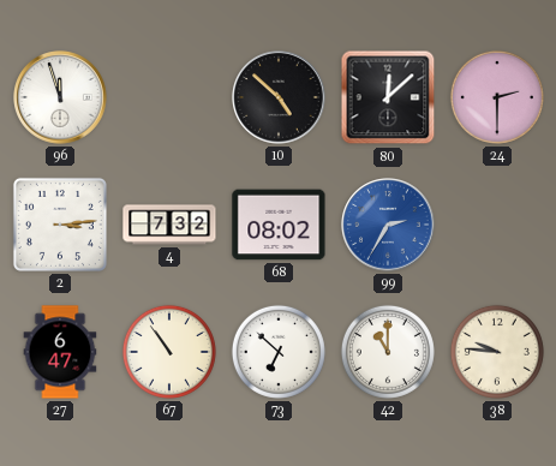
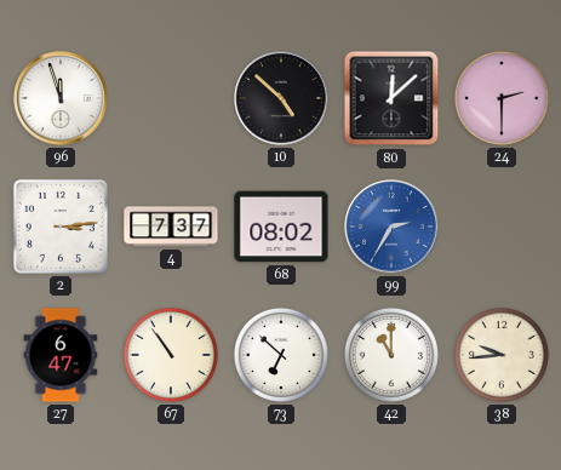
4: 7:32 -> 7:37
38: 9:46 -> 9:44
